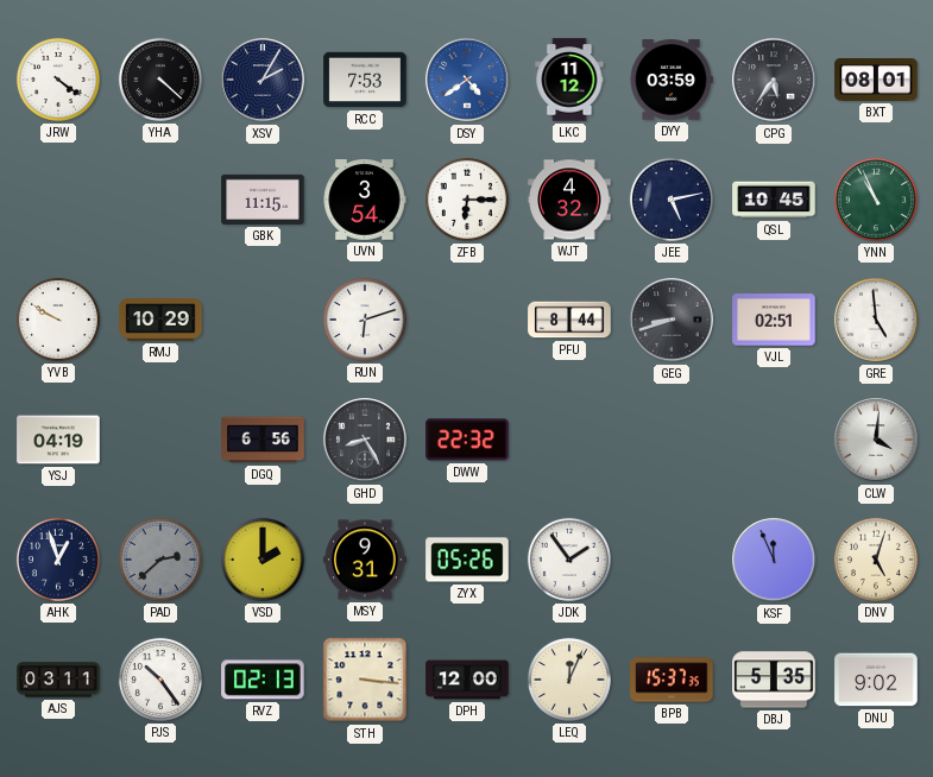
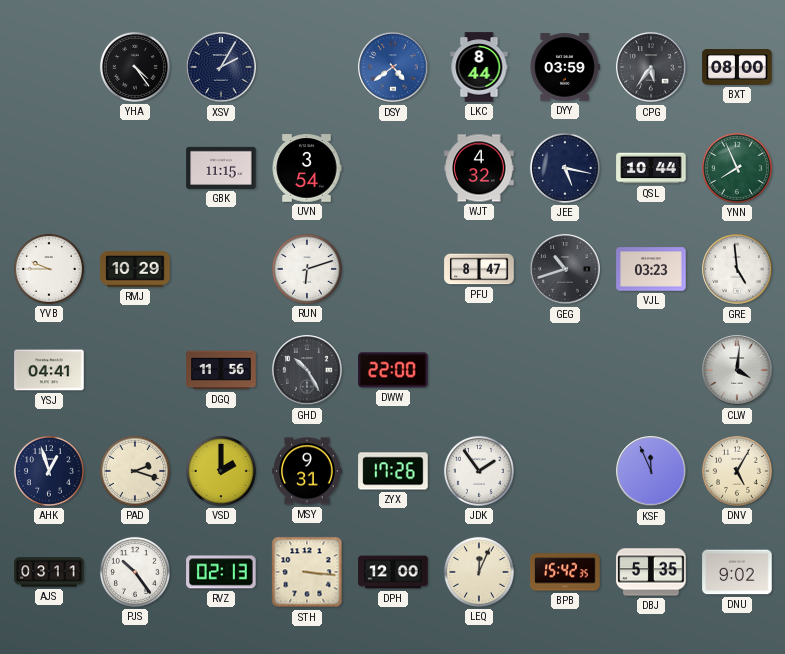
JRW: 4:21 -> none
YHA: 4:22 -> 4:24
RCC: 7:53 -> none
LKC: 11:12 -> 8:44
BXT: 08:01 -> 08:00
ZFB: 6:15 -> none
JEE: 5:13 -> 5:17
QSL: 10:45 -> 10:44
YNN: 10:56 -> 7:56
YVB: 9:50 -> 9:45
PFU: 8:44 -> 8:47
GEG: 8:42 -> 10:42
VJL: 02:51 -> 03:23
YSJ: 04:19 -> 04:41
DGQ: 6:56 -> 11:56
GHD: 8:25 -> 10:25
DWW: 22:32 -> 22:00
PAD: 2:38 -> 2:18
PAD dial: grey -> cream
ZYX: 05:26 -> 17:26
DNV: 5:03 -> 5:05
BPB: 15:37 -> 15:42
